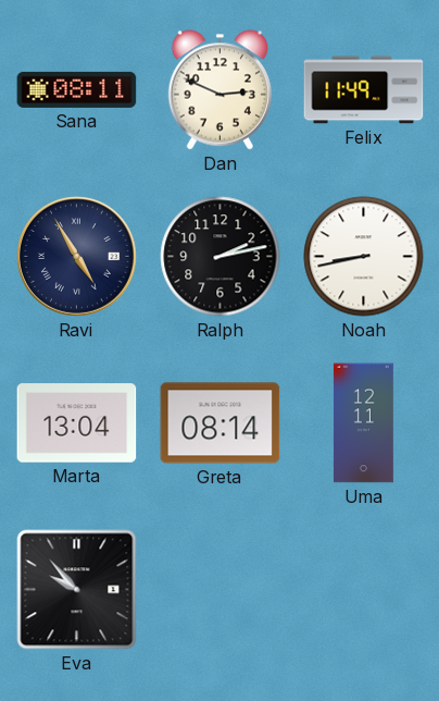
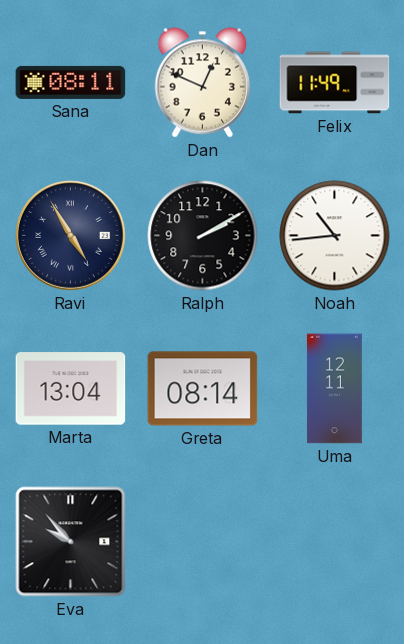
Dan: 2:49 -> 12:49
Ralph: 2:13 -> 2:10
Noah: 8:43 -> 10:44
